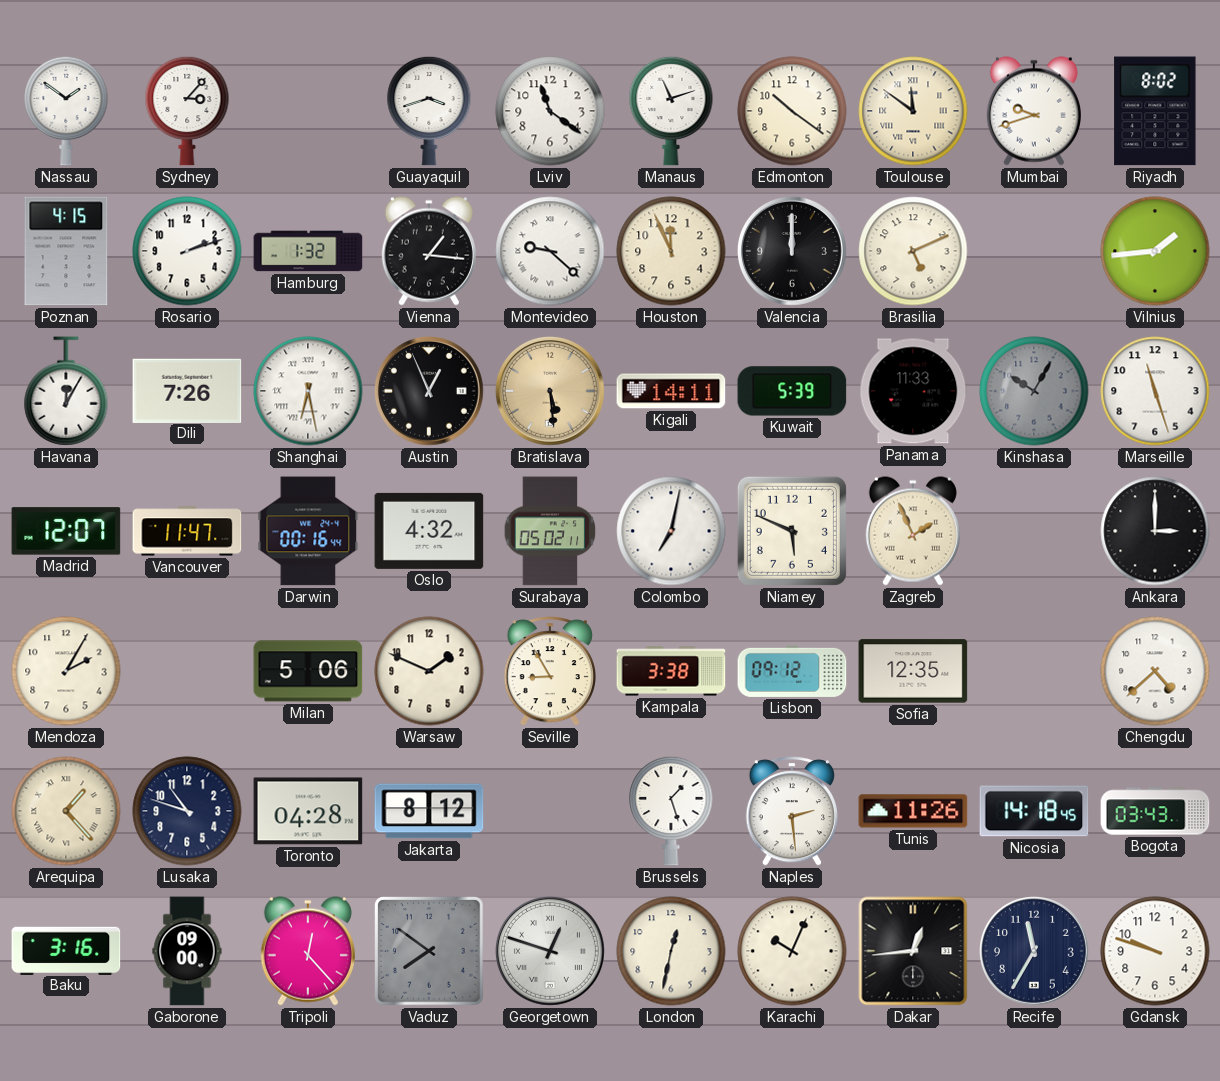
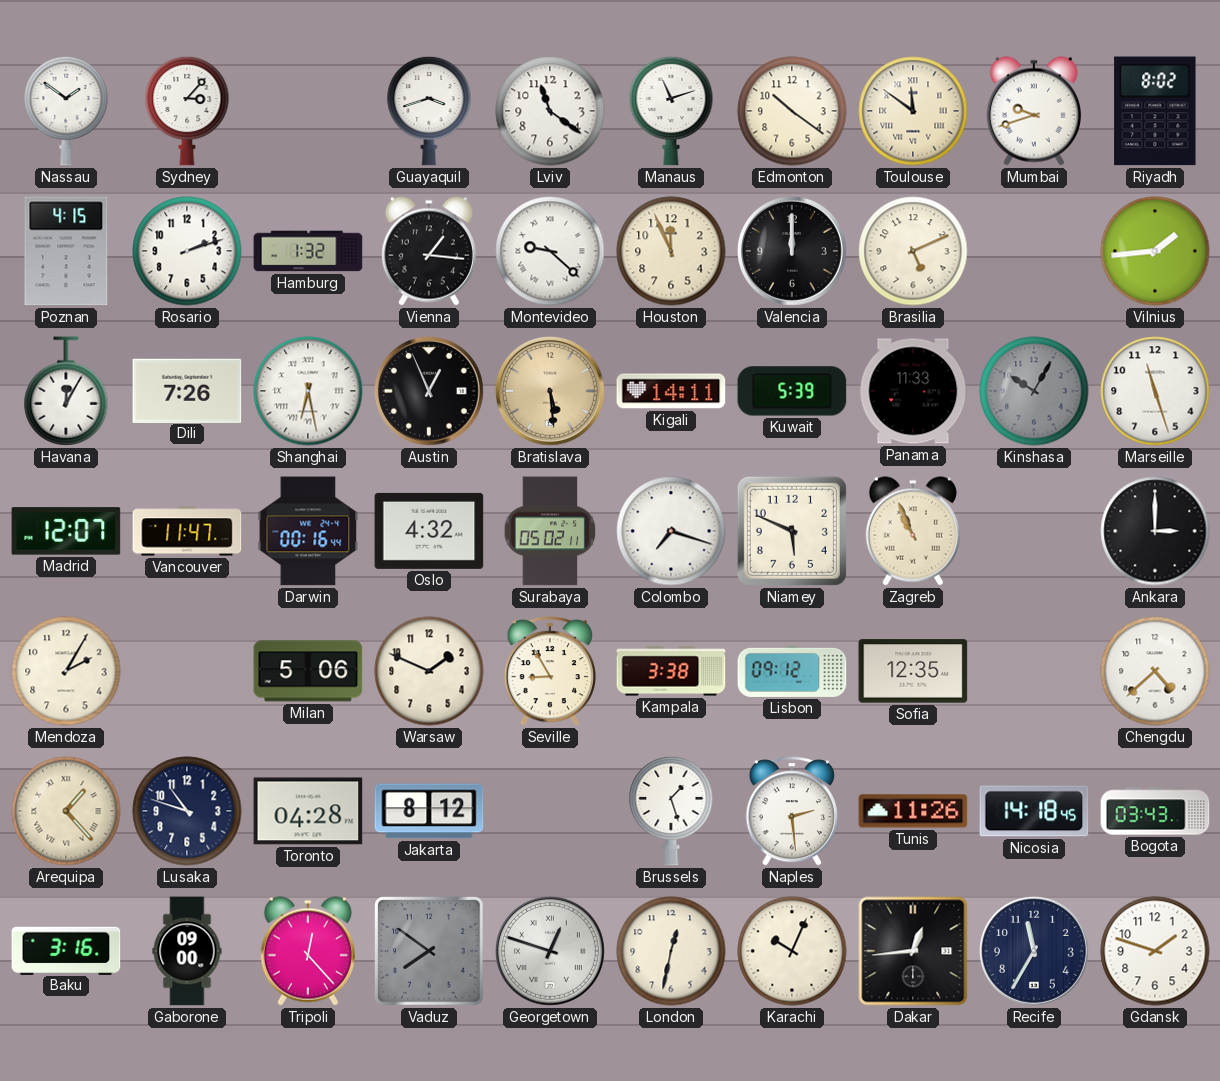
Colombo: 7:02 -> 7:18
Zagreb: 1:56 -> 10:56
Gdansk: 9:48 -> 1:48
